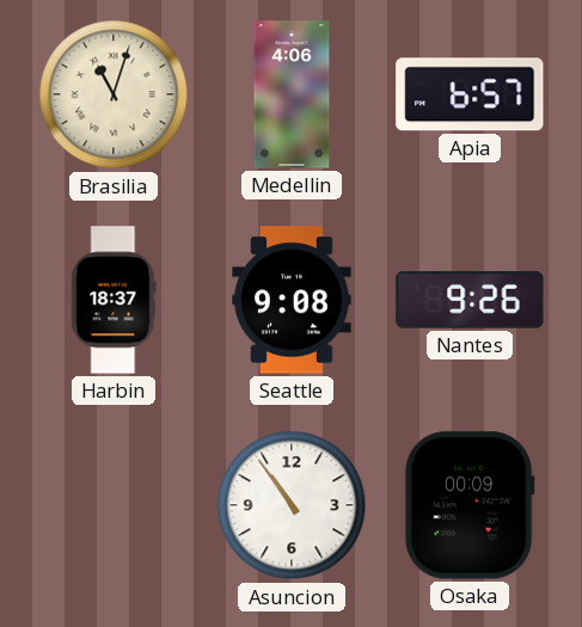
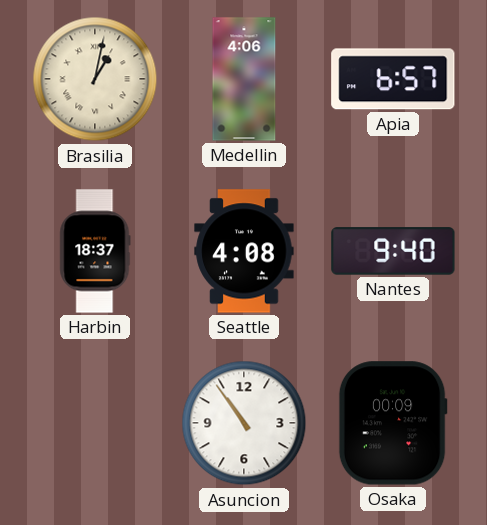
Brasilia: 11:03 -> 1:02
Seattle: 9:08 -> 4:08
Nantes: 9:26 -> 9:40
